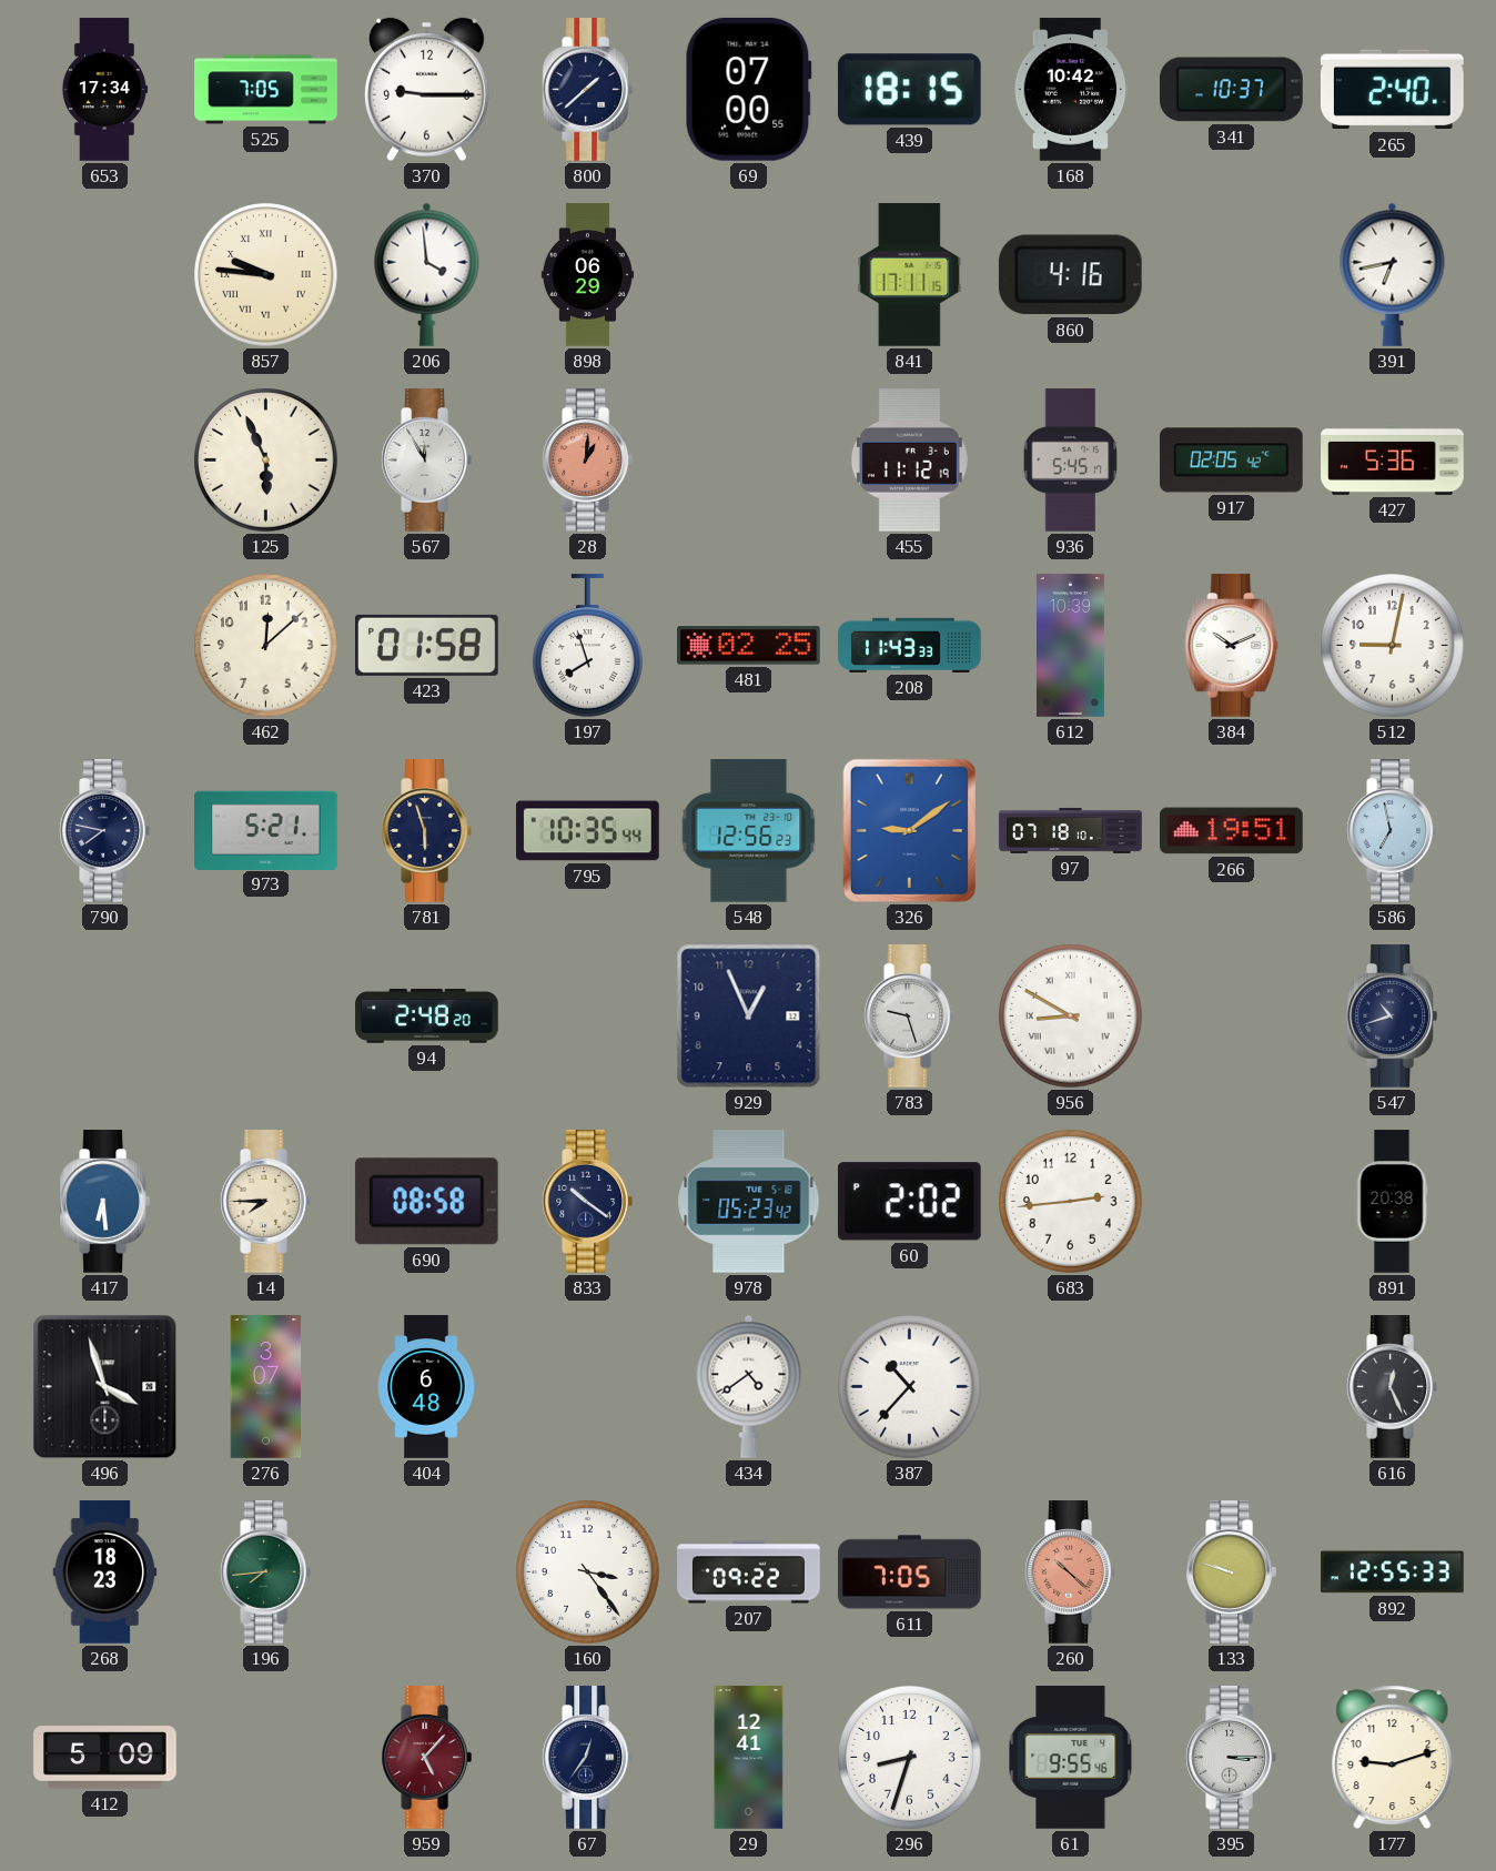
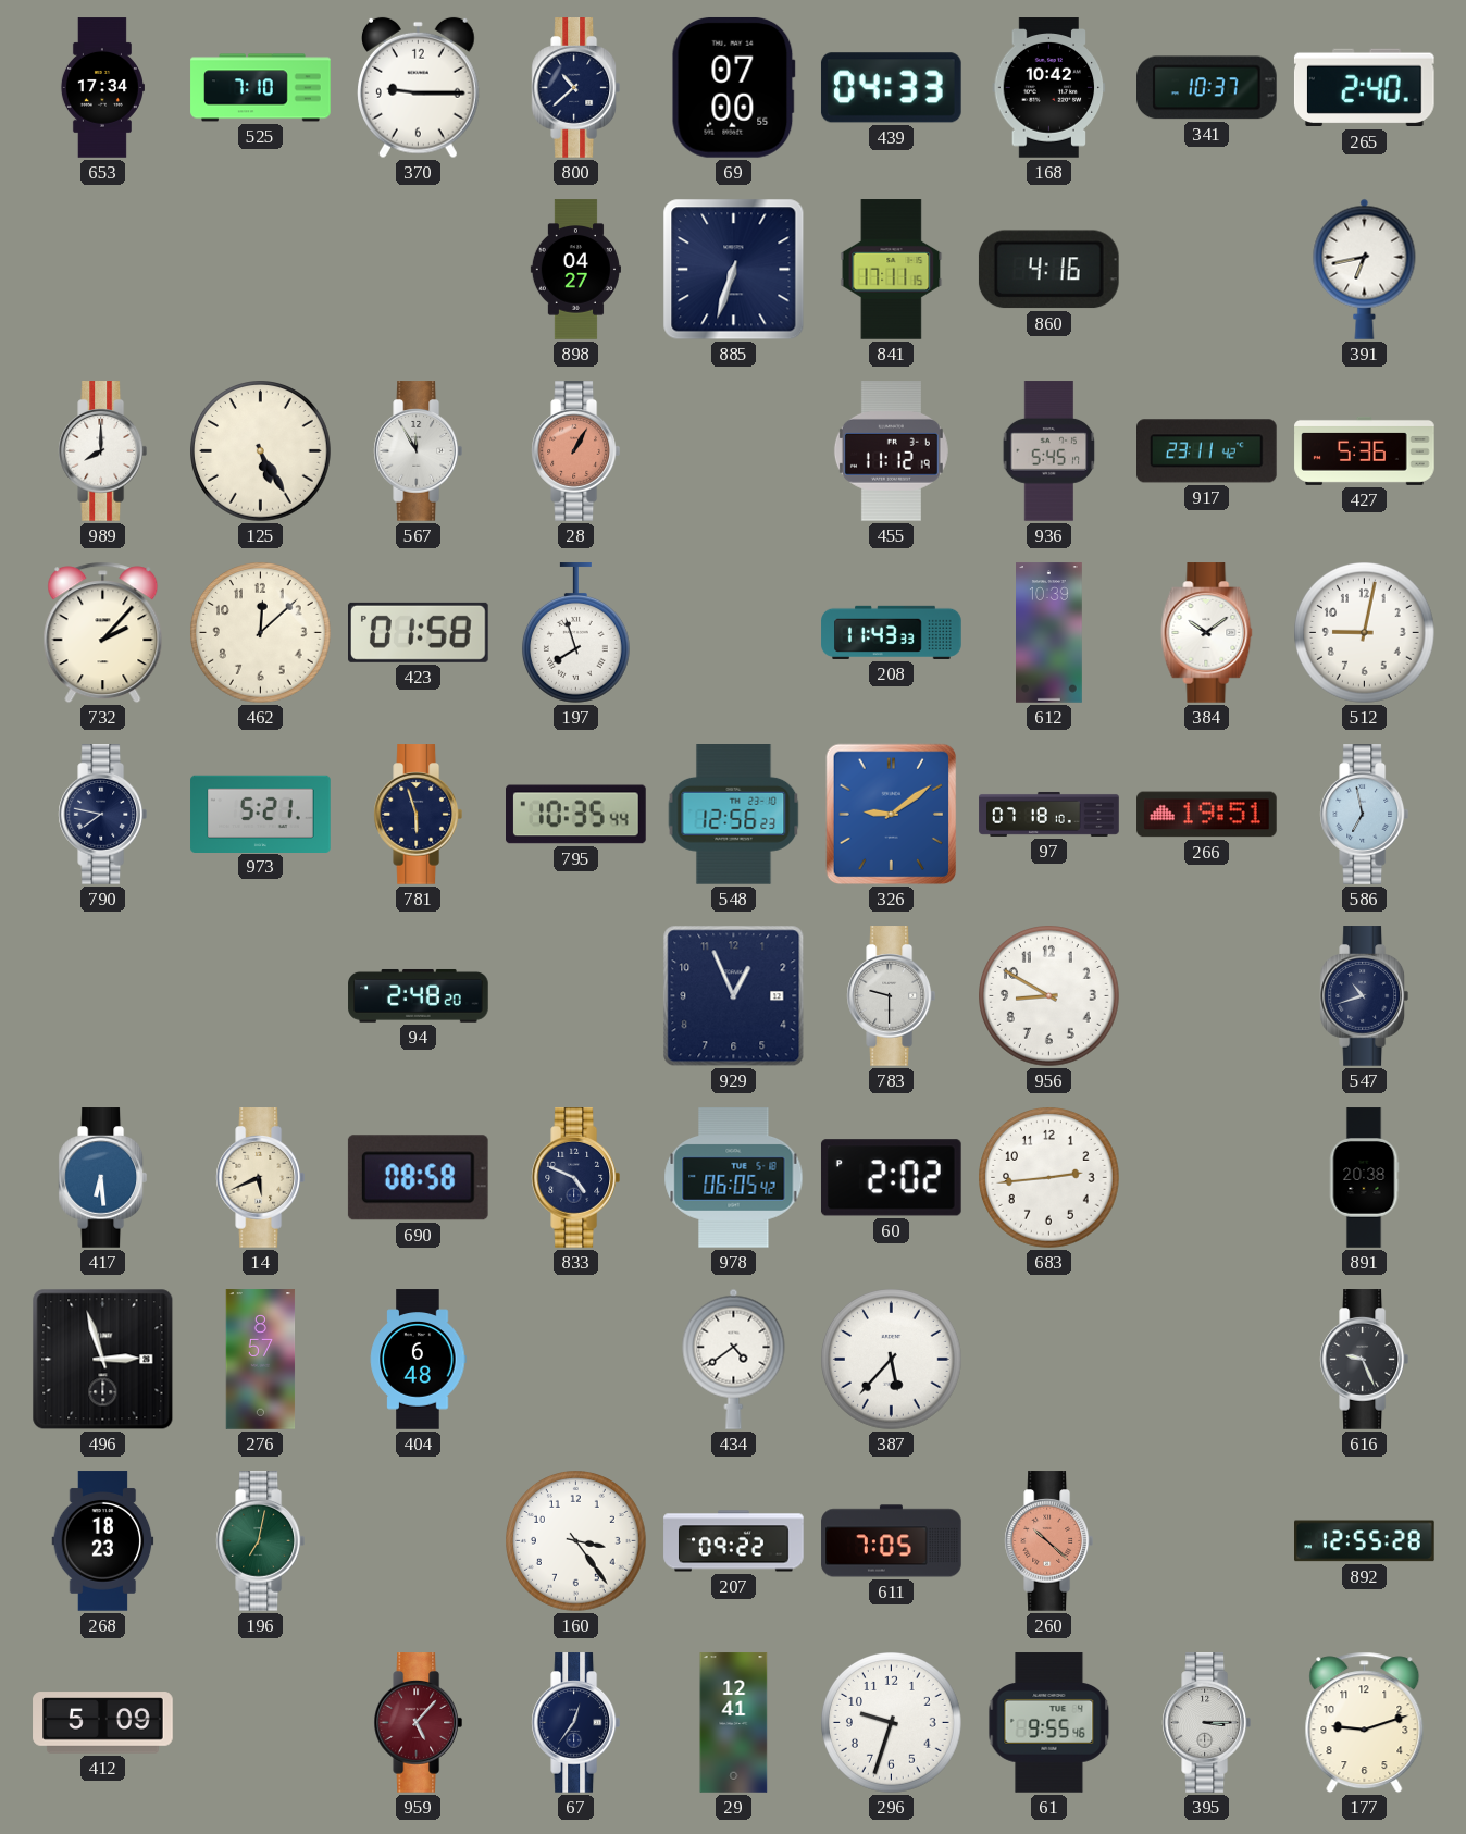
525: 7:05 -> 7:10
800: 1:38 -> 10:38
439: 18:15 -> 04:33
857: 9:46 -> none
206: 3:59 -> none
898: 06:29 -> 04:27
885: none -> 6:33
989: none -> 8:00
125: 5:56 -> 5:25
28: 1:01 -> 1:05
917: 02:05 -> 23:11
732: none -> 2:07
481: 02:25 -> none
384: 10:11 -> 10:09
783: 9:27 -> 9:30
956 numerals: Roman -> Arabic
14: 7:45 -> 5:41
833: 10:21 -> 4:49
978: 05:23 -> 06:05
496: 3:57 -> 2:57
276: 3:07 -> 8:57
387: 10:37 -> 5:37
616: 12:26 -> 9:26
196: 7:44 -> 7:02
133: 9:48 -> none
892: 12:55:33 -> 12:55:28
296: 8:33 -> 9:33
